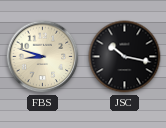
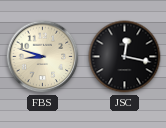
JSC: 10:17 -> 12:17
